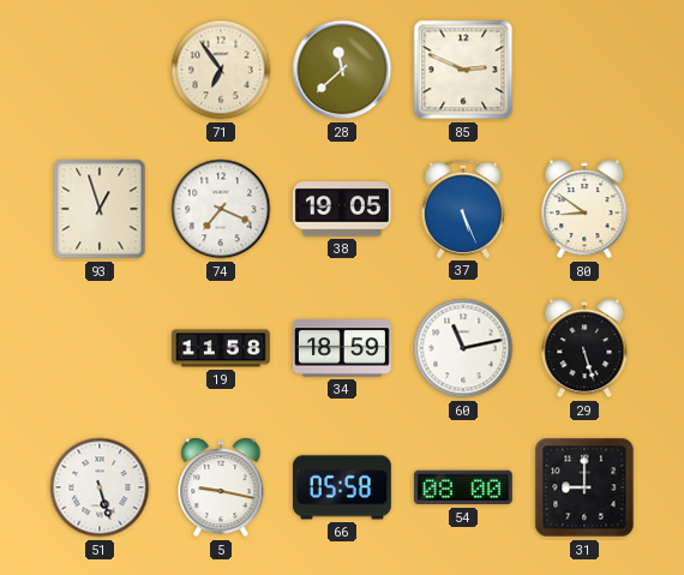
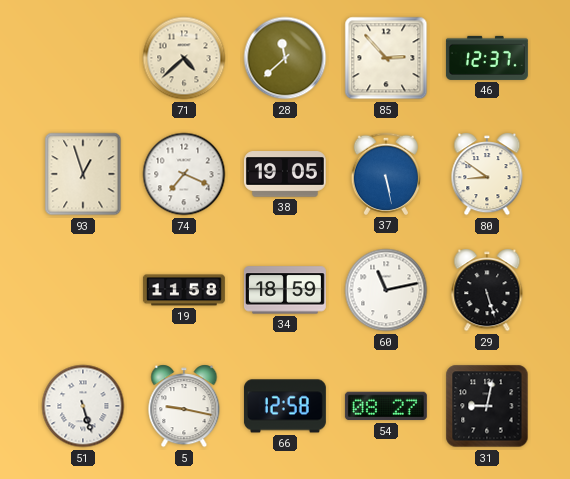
71: 6:54 -> 4:38
85: 2:49 -> 2:53
46: none -> 12:37
37: 5:26 -> 5:28
66: 05:58 -> 12:58
54: 08:00 -> 08:27
31: 9:00 -> 9:02
